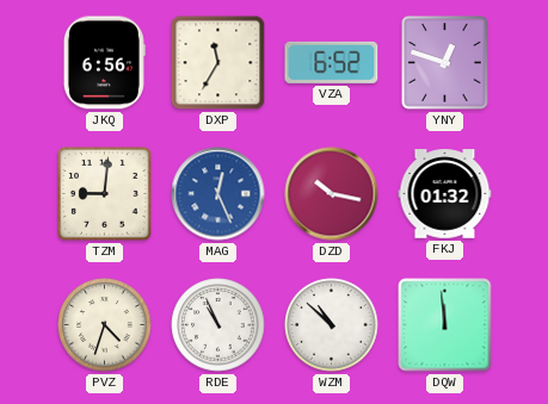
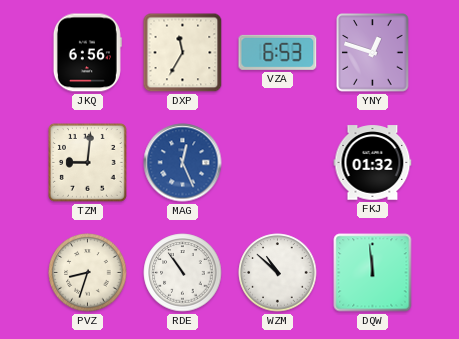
VZA: 6:52 -> 6:53
DZD: 10:17 -> none
PVZ: 4:33 -> 8:33
RDE: 10:56 -> 10:54
